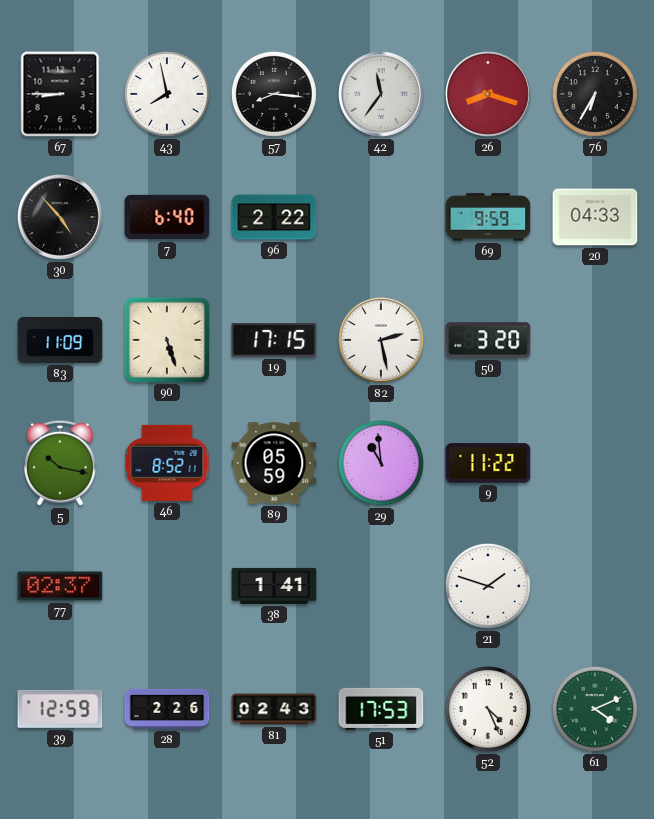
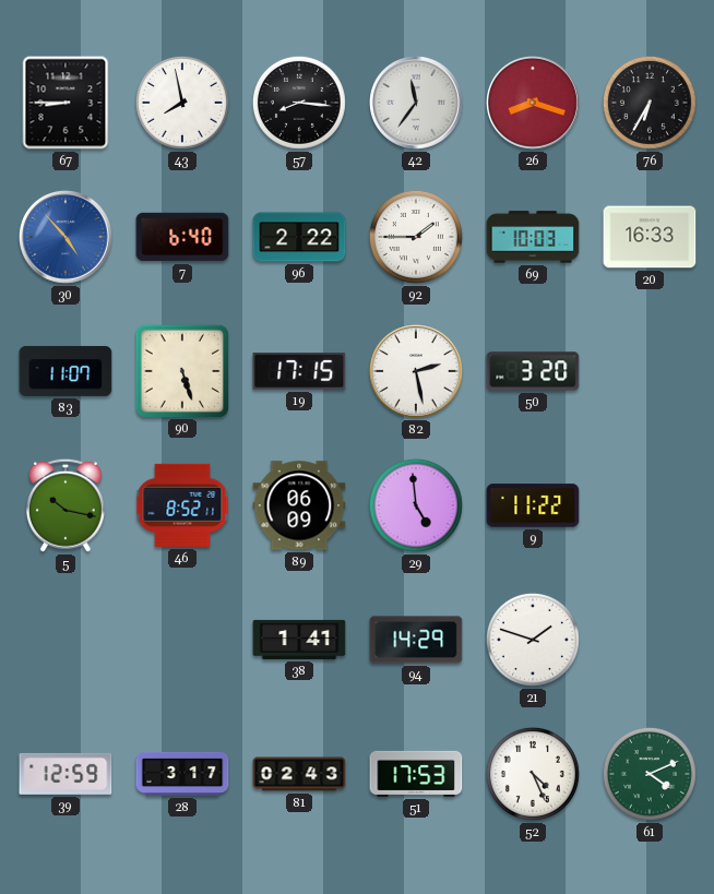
30 dial: black -> blue
92: none -> 1:45
69: 9:59 -> 10:03
20: 04:33 -> 16:33
83: 11:09 -> 11:07
89: 05:59 -> 06:09
29: 10:59 -> 4:59
77: 02:37 -> none
94: none -> 14:29
28: 2:26 -> 3:17
